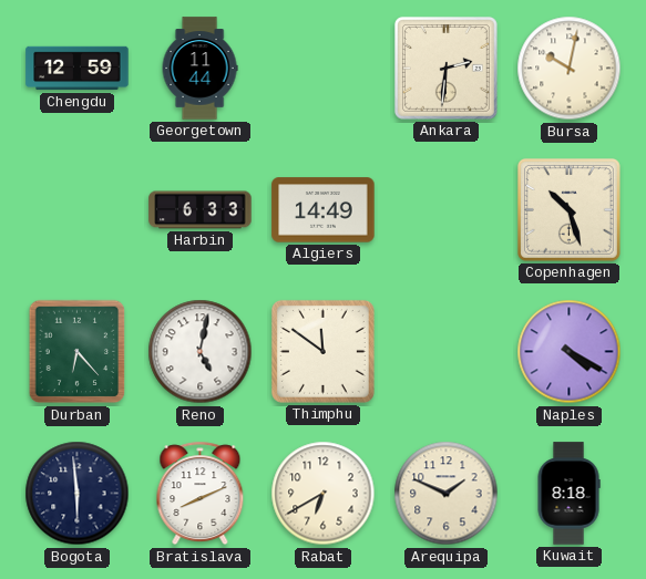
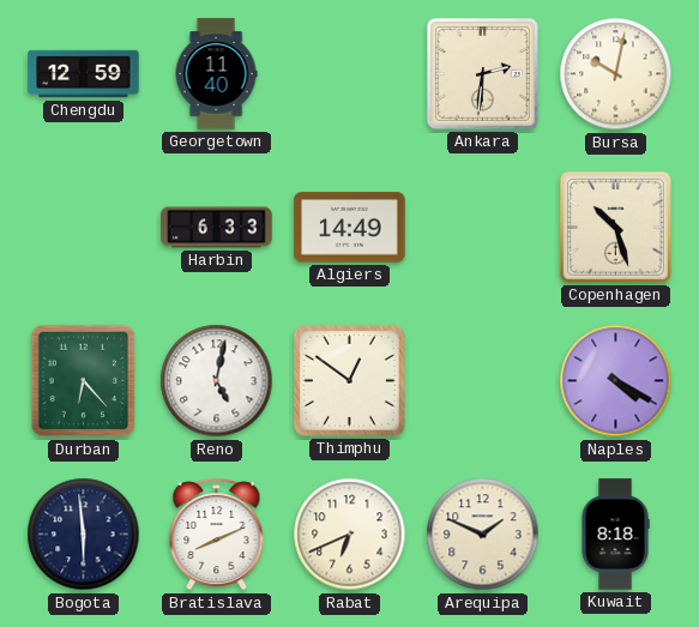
Georgetown: 11:44 -> 11:40
Thimphu: 11:51 -> 12:51
Rabat: 6:40 -> 6:41
